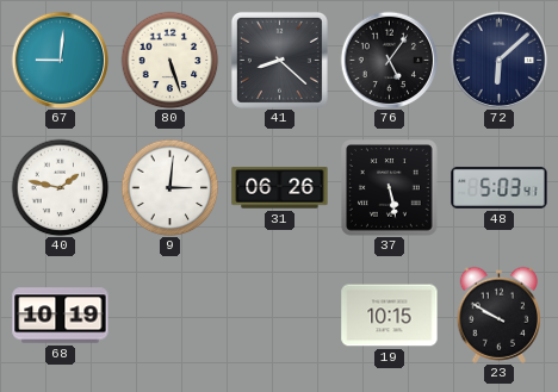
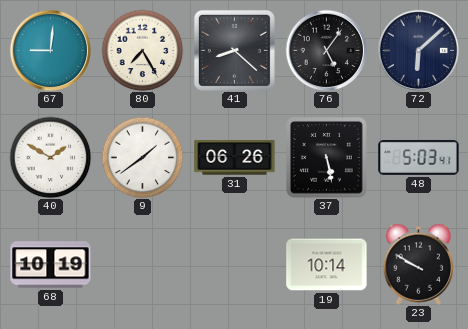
80: 5:27 -> 7:25
40: 1:47 -> 1:50
9: 3:01 -> 1:39
19: 10:15 -> 10:14
